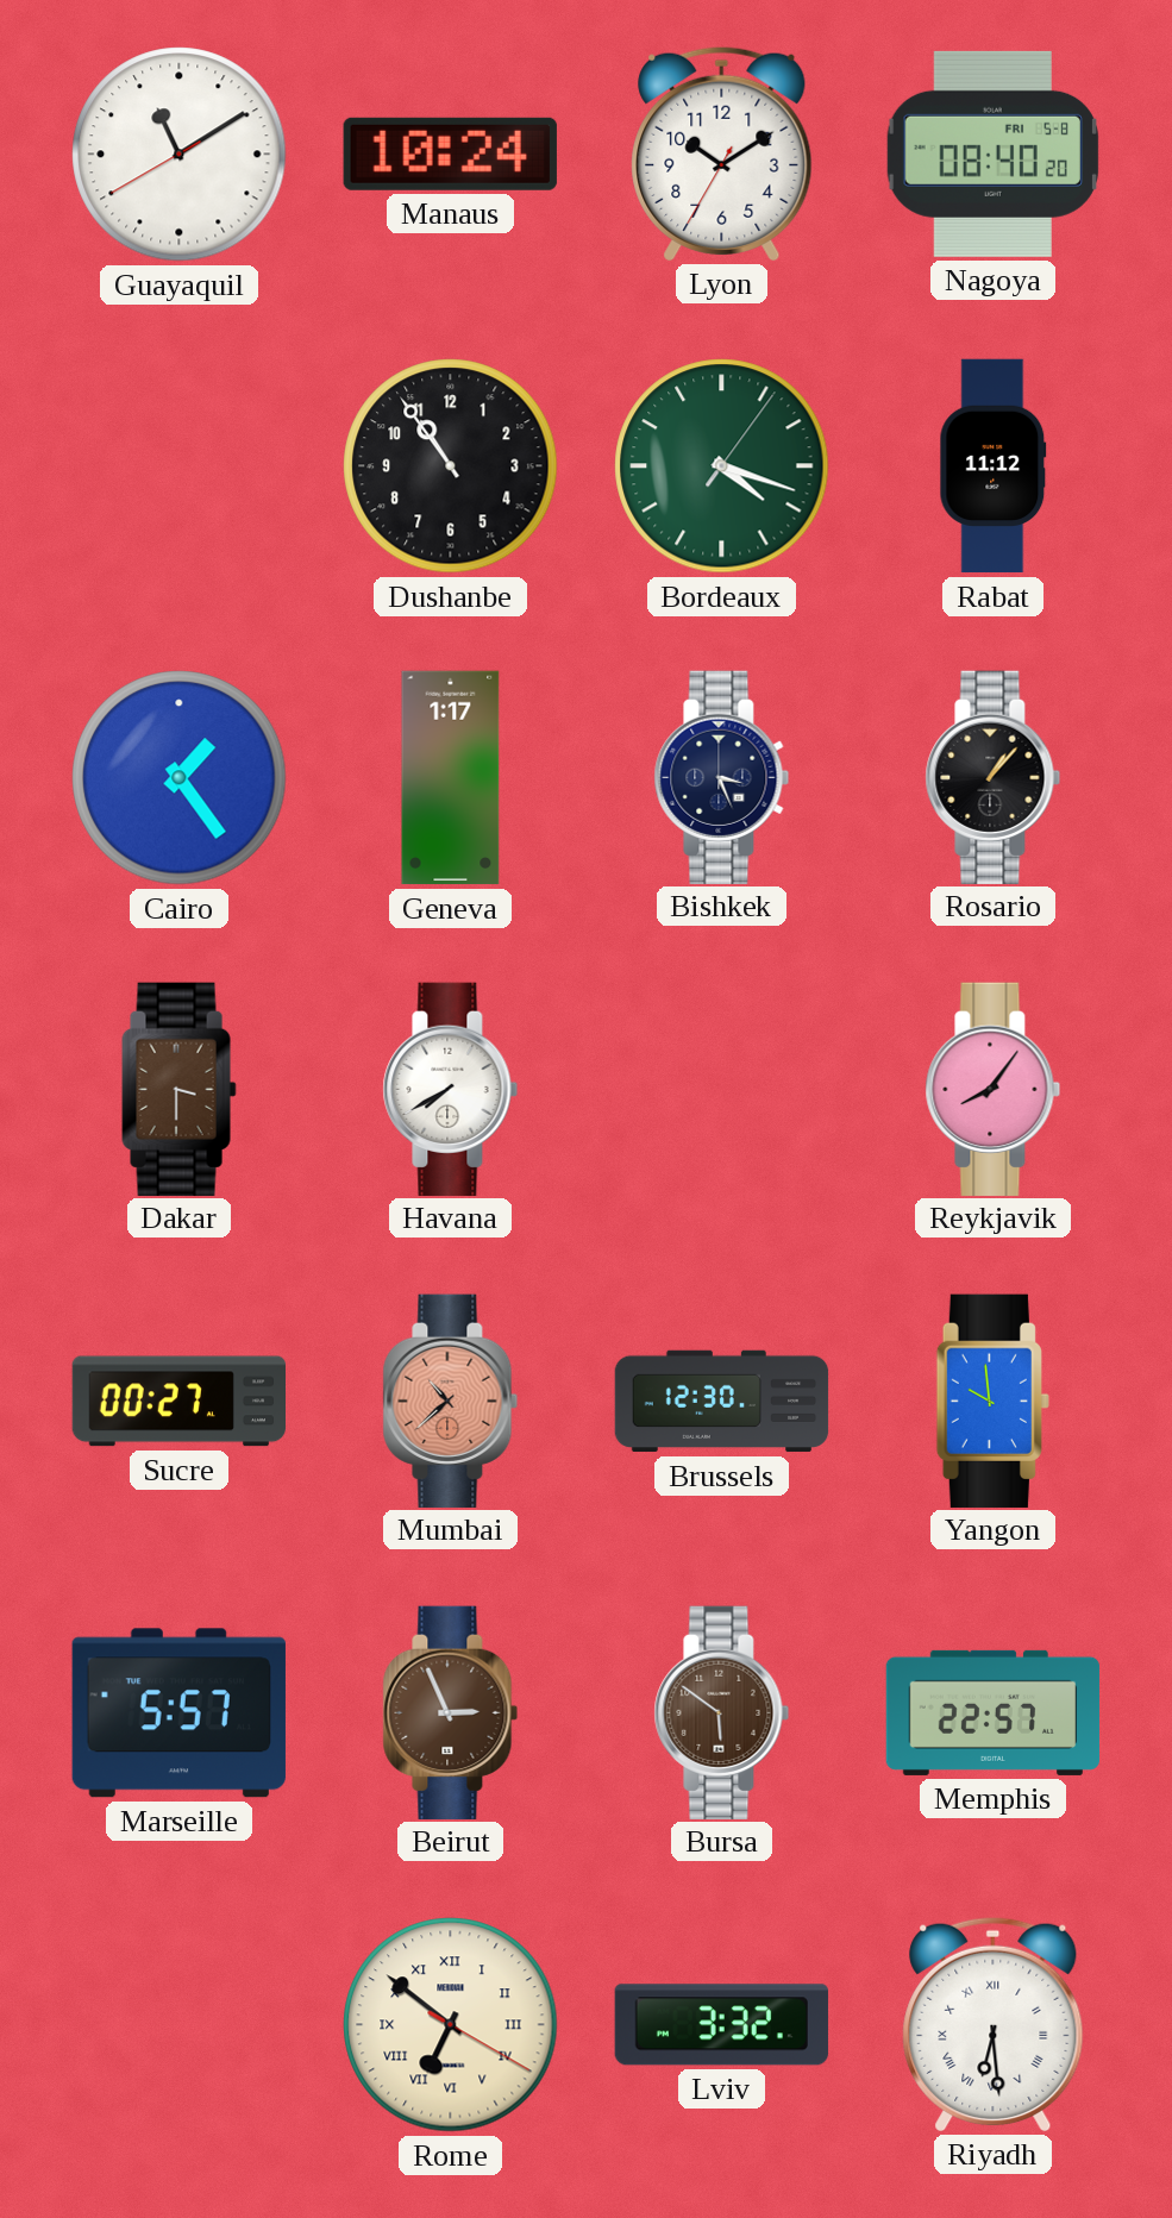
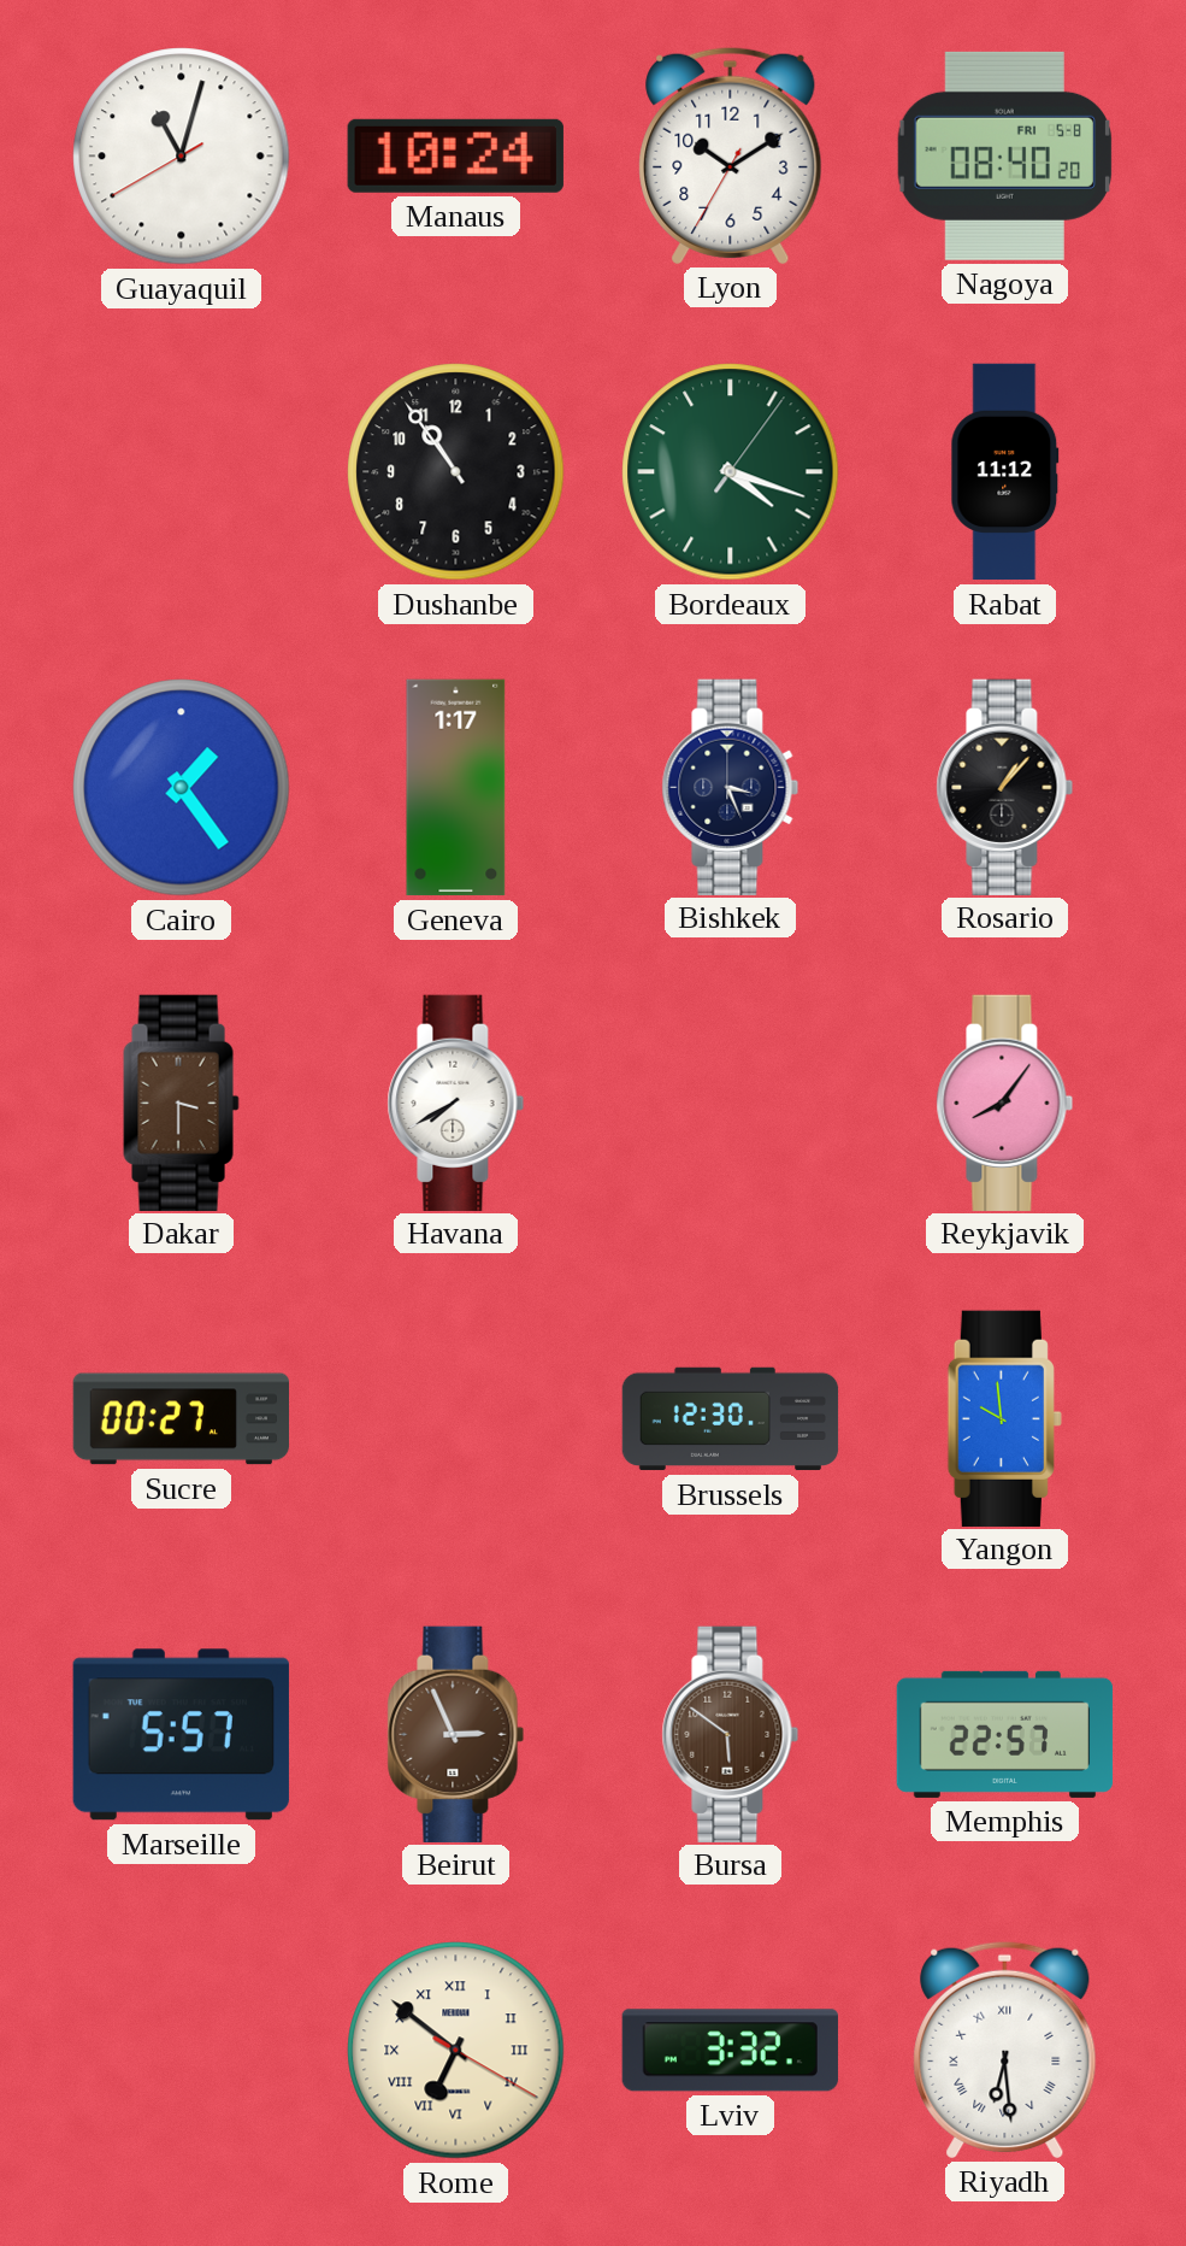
Guayaquil: 11:09 -> 11:02
Mumbai: 10:38 -> none
